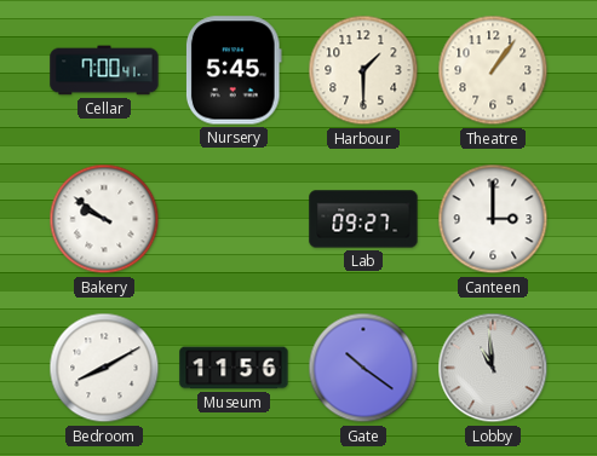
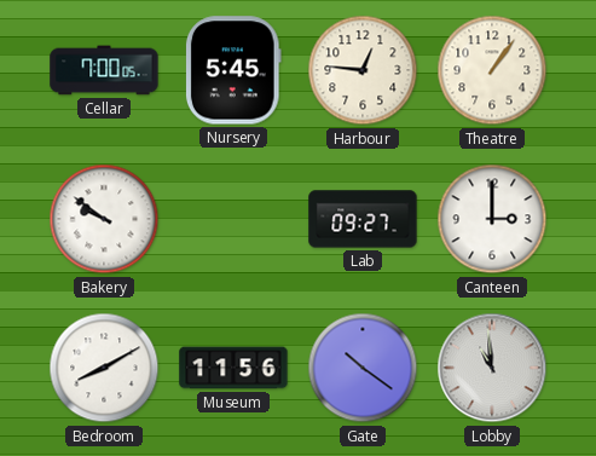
Cellar: 7:00:41 -> 7:00:05
Harbour: 1:30 -> 12:46
